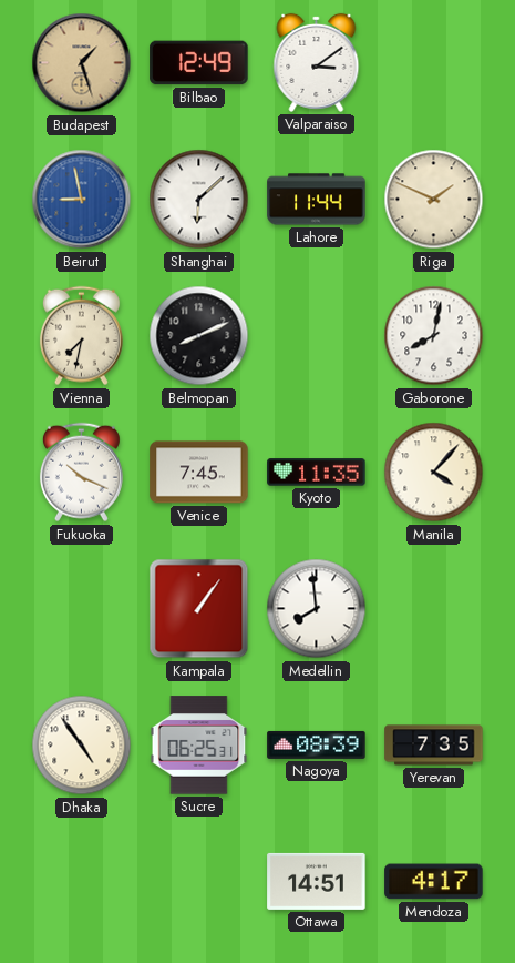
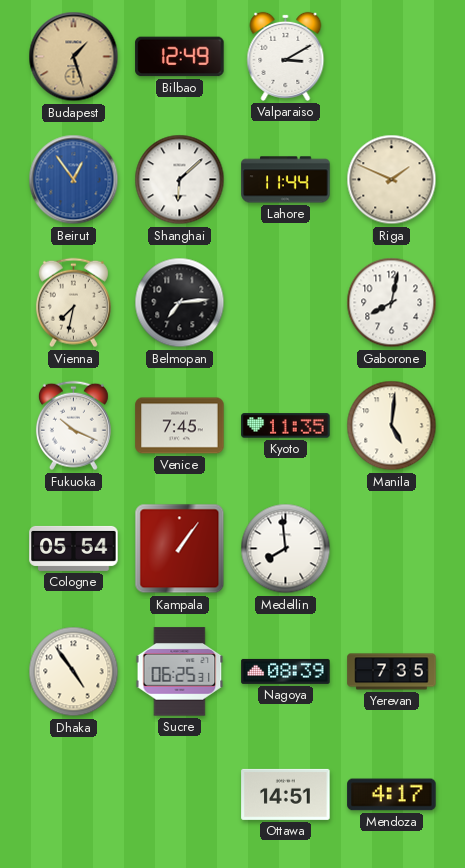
Valparaiso: 3:09 -> 3:10
Beirut: 8:58 -> 12:54
Belmopan: 8:11 -> 7:14
Manila: 4:07 -> 5:01
Cologne: none -> 05:54
